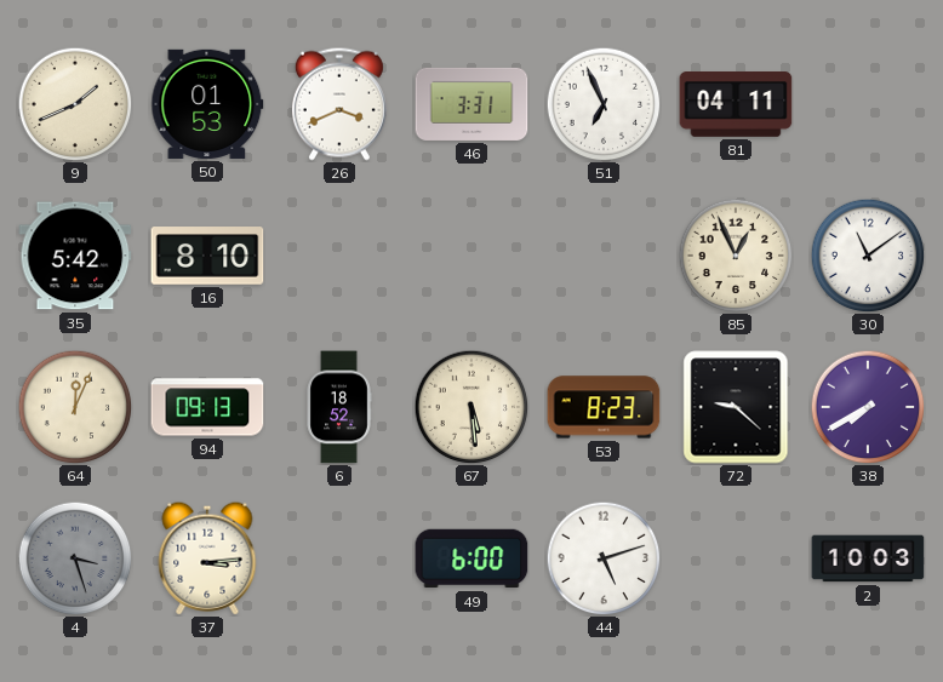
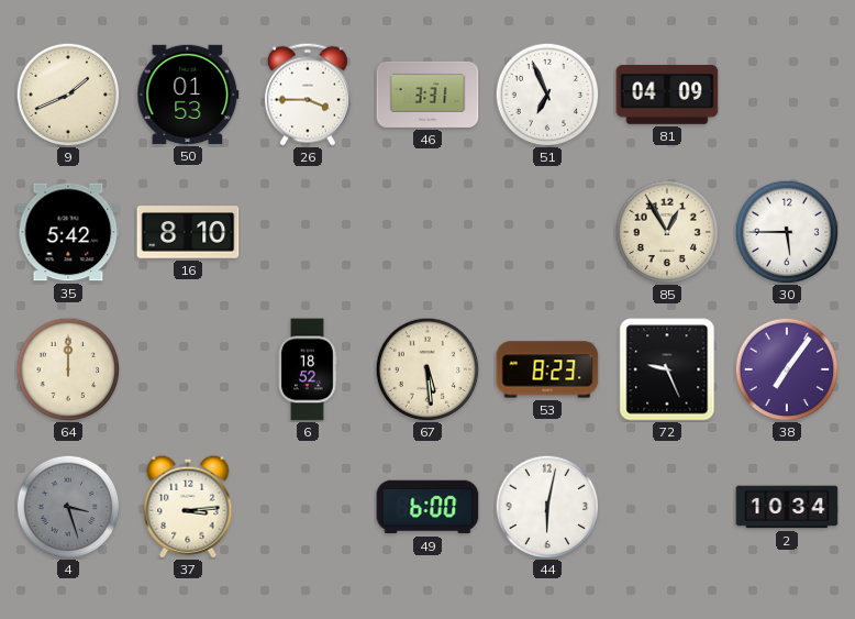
26: 3:41 -> 3:45
81: 04:11 -> 04:09
85: 12:56 -> 12:55
30: 11:09 -> 5:45
64: 12:04 -> 12:00
94: 09:13 -> none
72: 9:22 -> 9:26
38: 7:40 -> 7:06
44: 5:12 -> 6:02
2: 10:03 -> 10:34
